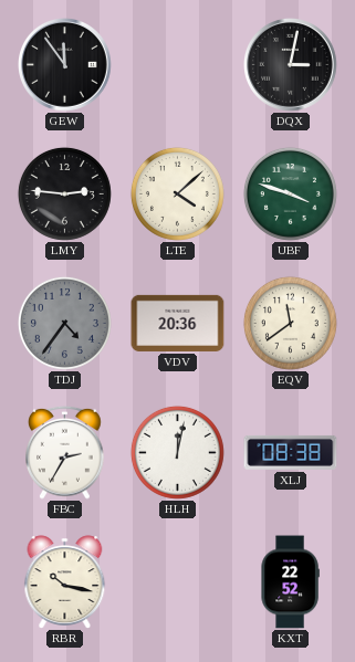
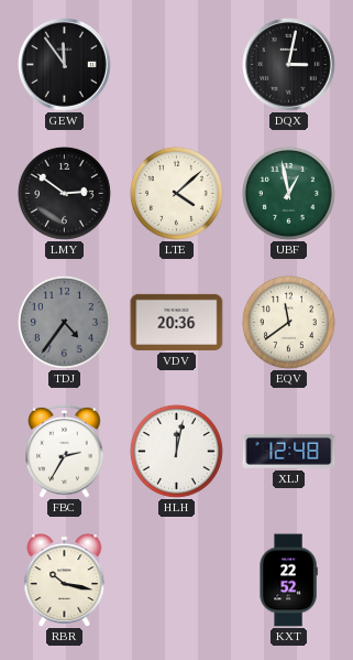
LMY: 2:46 -> 2:51
UBF: 3:48 -> 12:58
XLJ: 08:38 -> 12:48
